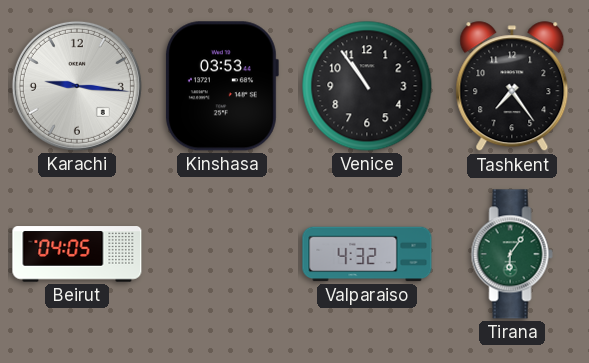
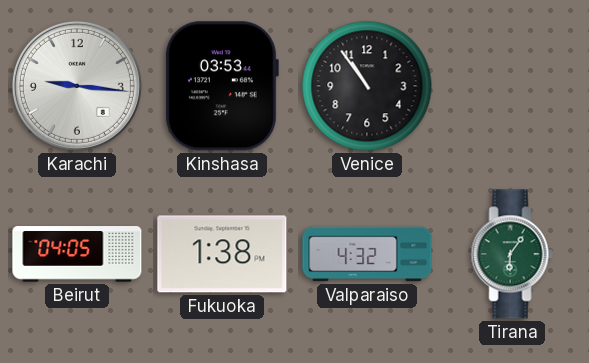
Tashkent: 7:24 -> none
Fukuoka: none -> 1:38
